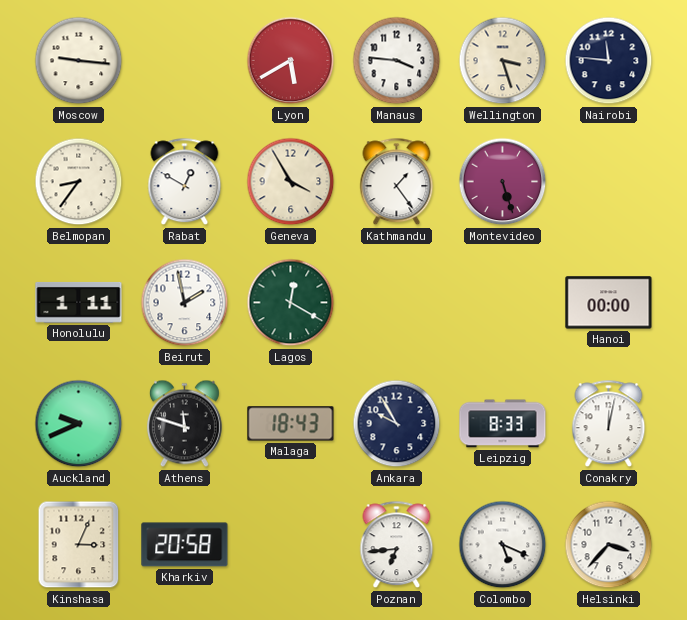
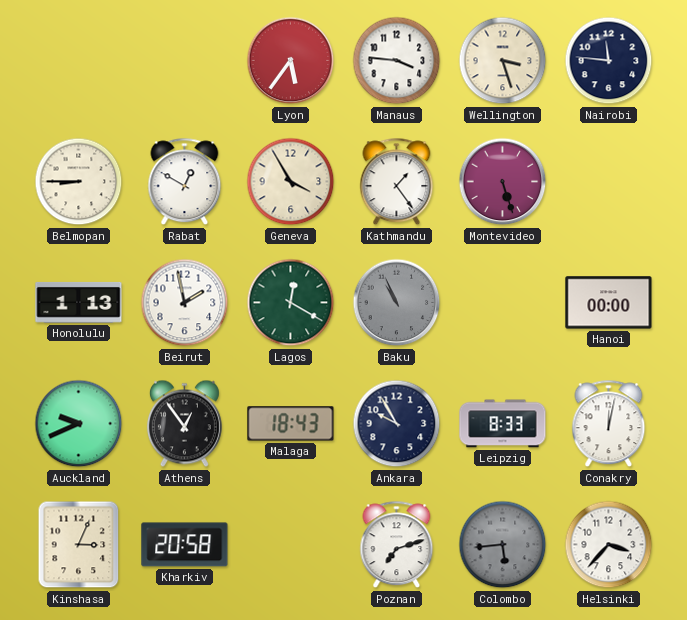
Moscow: 9:16 -> none
Lyon: 5:40 -> 5:36
Belmopan: 8:36 -> 8:45
Honolulu: 1:11 -> 1:13
Baku: none -> 10:56
Athens: 11:48 -> 12:54
Poznan: 6:44 -> 7:12
Colombo: 5:19 -> 5:44
Colombo dial: white -> grey
